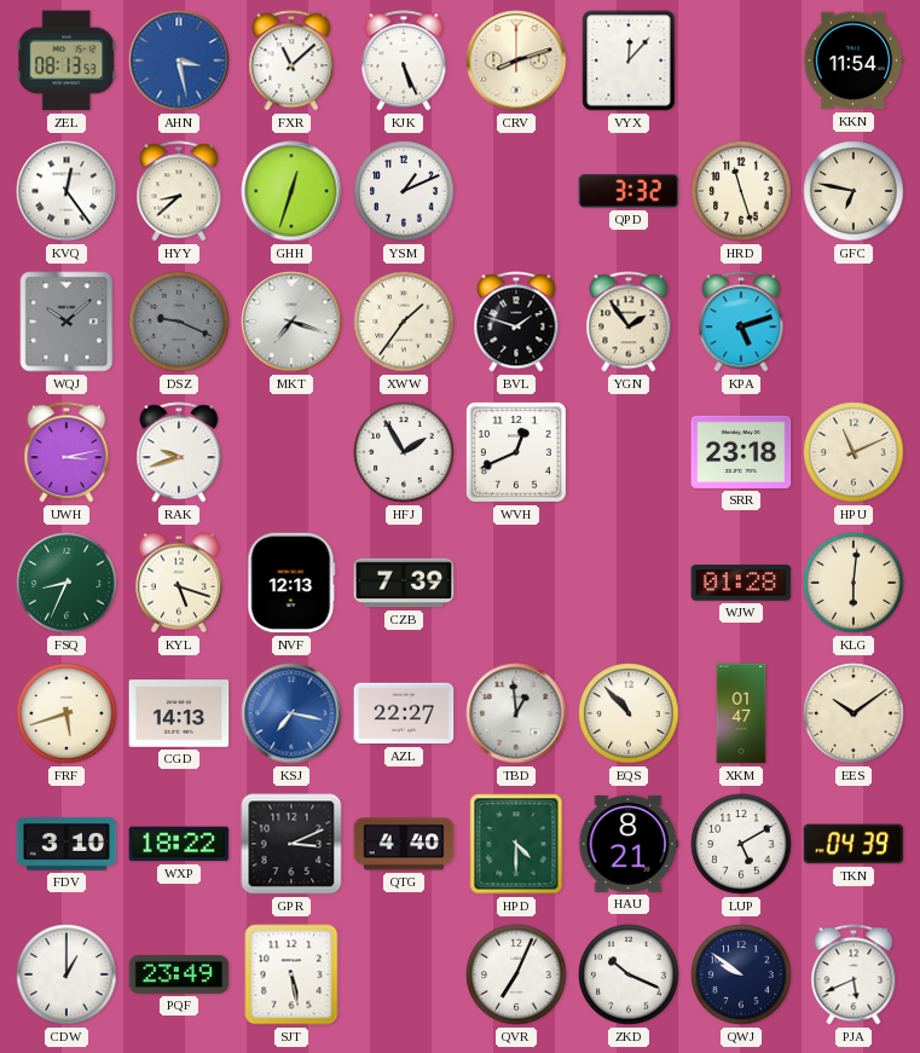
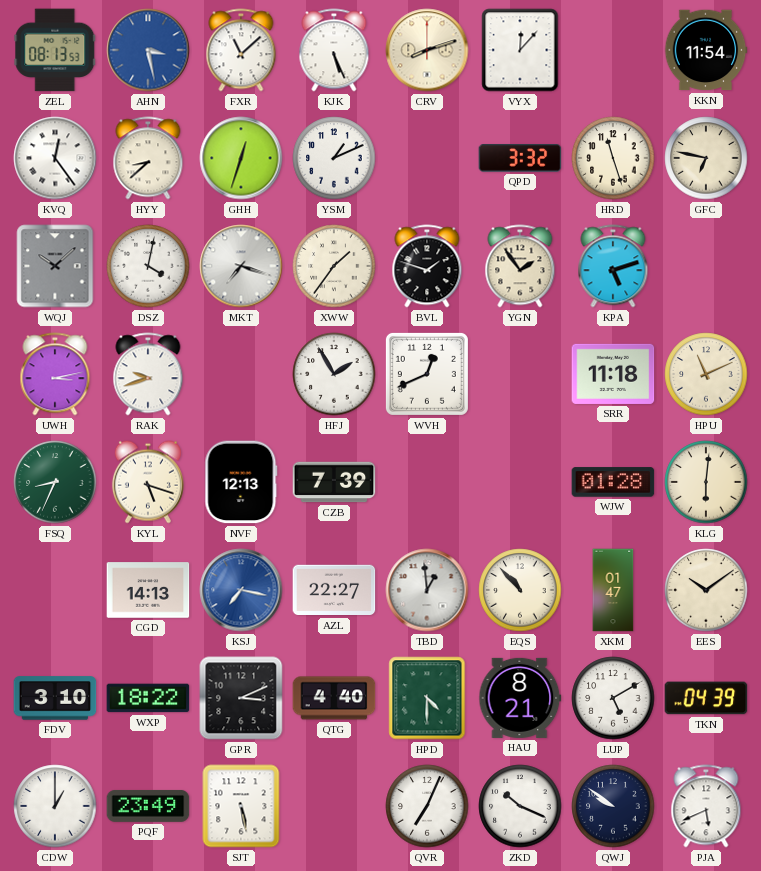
DSZ: 9:19 -> 4:02
DSZ dial: grey -> white
SRR: 23:18 -> 11:18
FRF: 5:42 -> none
